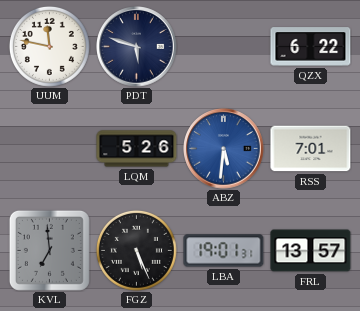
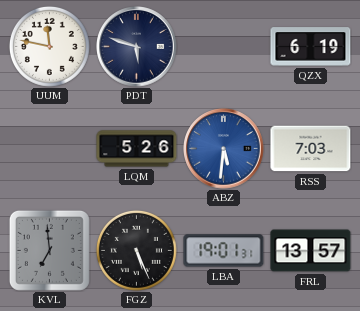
QZX: 6:22 -> 6:19
RSS: 7:01 -> 7:03
